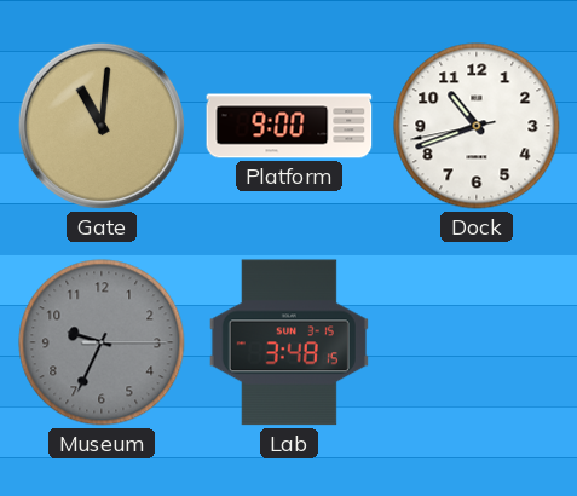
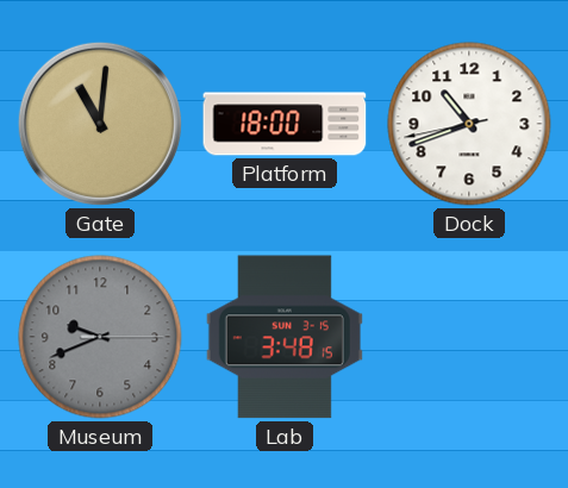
Platform: 9:00 -> 18:00
Museum: 9:34 -> 9:41
